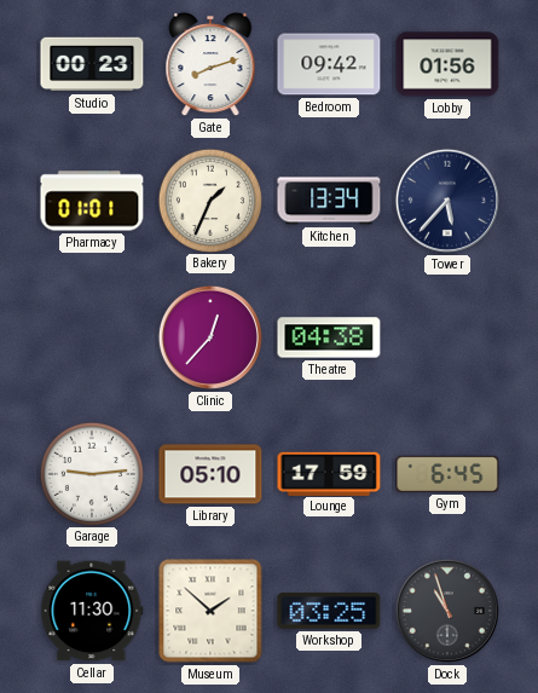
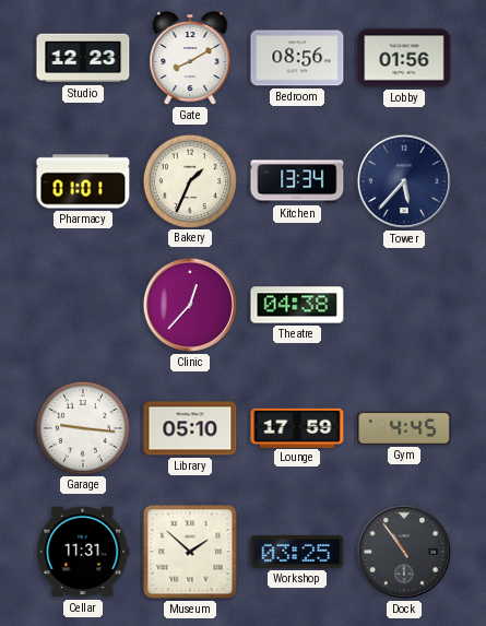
Studio: 00:23 -> 12:23
Gate: 8:12 -> 8:10
Bedroom: 09:42 -> 08:56
Garage: 9:14 -> 9:16
Gym: 6:45 -> 4:45
Cellar: 11:30 -> 11:31
Dock: 10:57 -> 10:54
